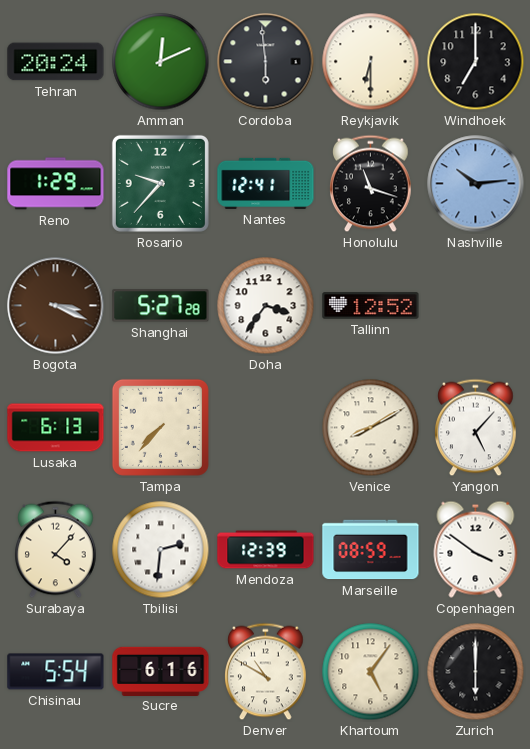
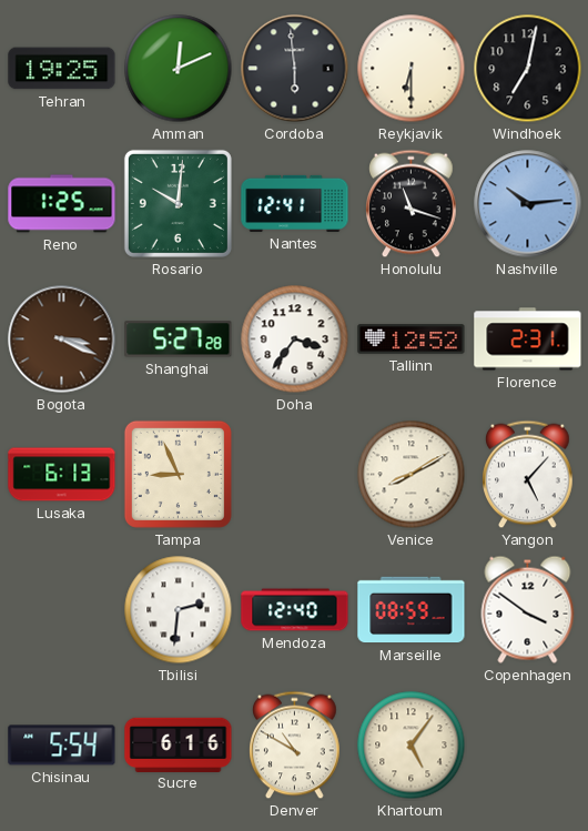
Tehran: 20:24 -> 19:25
Windhoek: 7:00 -> 7:02
Reno: 1:29 -> 1:25
Rosario: 9:37 -> 10:01
Florence: none -> 2:31
Tampa: 7:37 -> 8:56
Surabaya: 4:07 -> none
Mendoza: 12:39 -> 12:40
Zurich: 6:00 -> none
